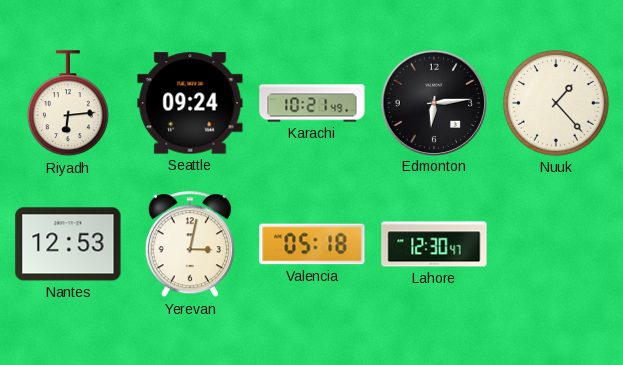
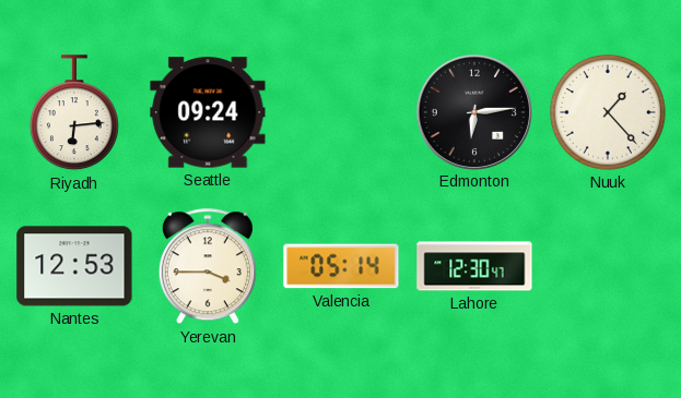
Karachi: 10:21 -> none
Yerevan: 3:02 -> 3:45
Valencia: 05:18 -> 05:14
